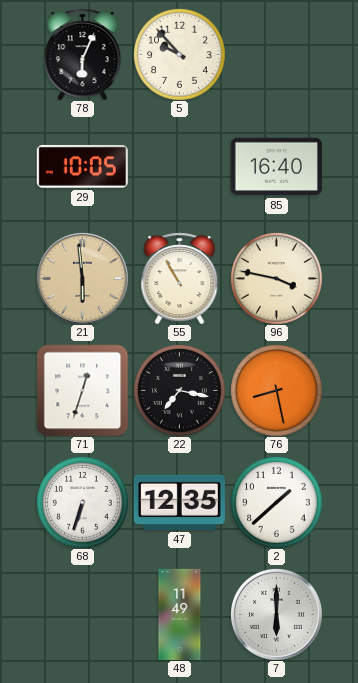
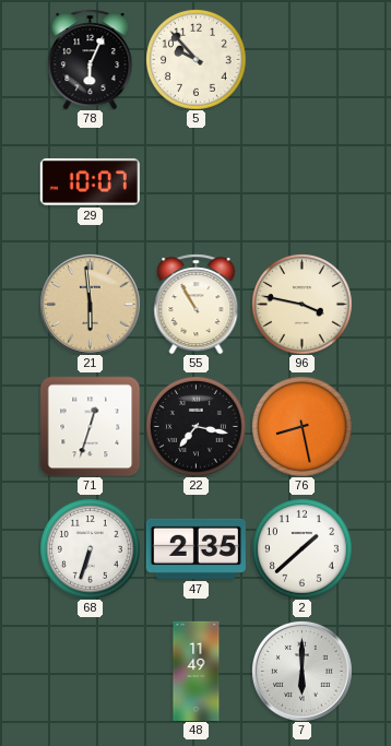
29: 10:05 -> 10:07
85: 16:40 -> none
47: 12:35 -> 2:35
